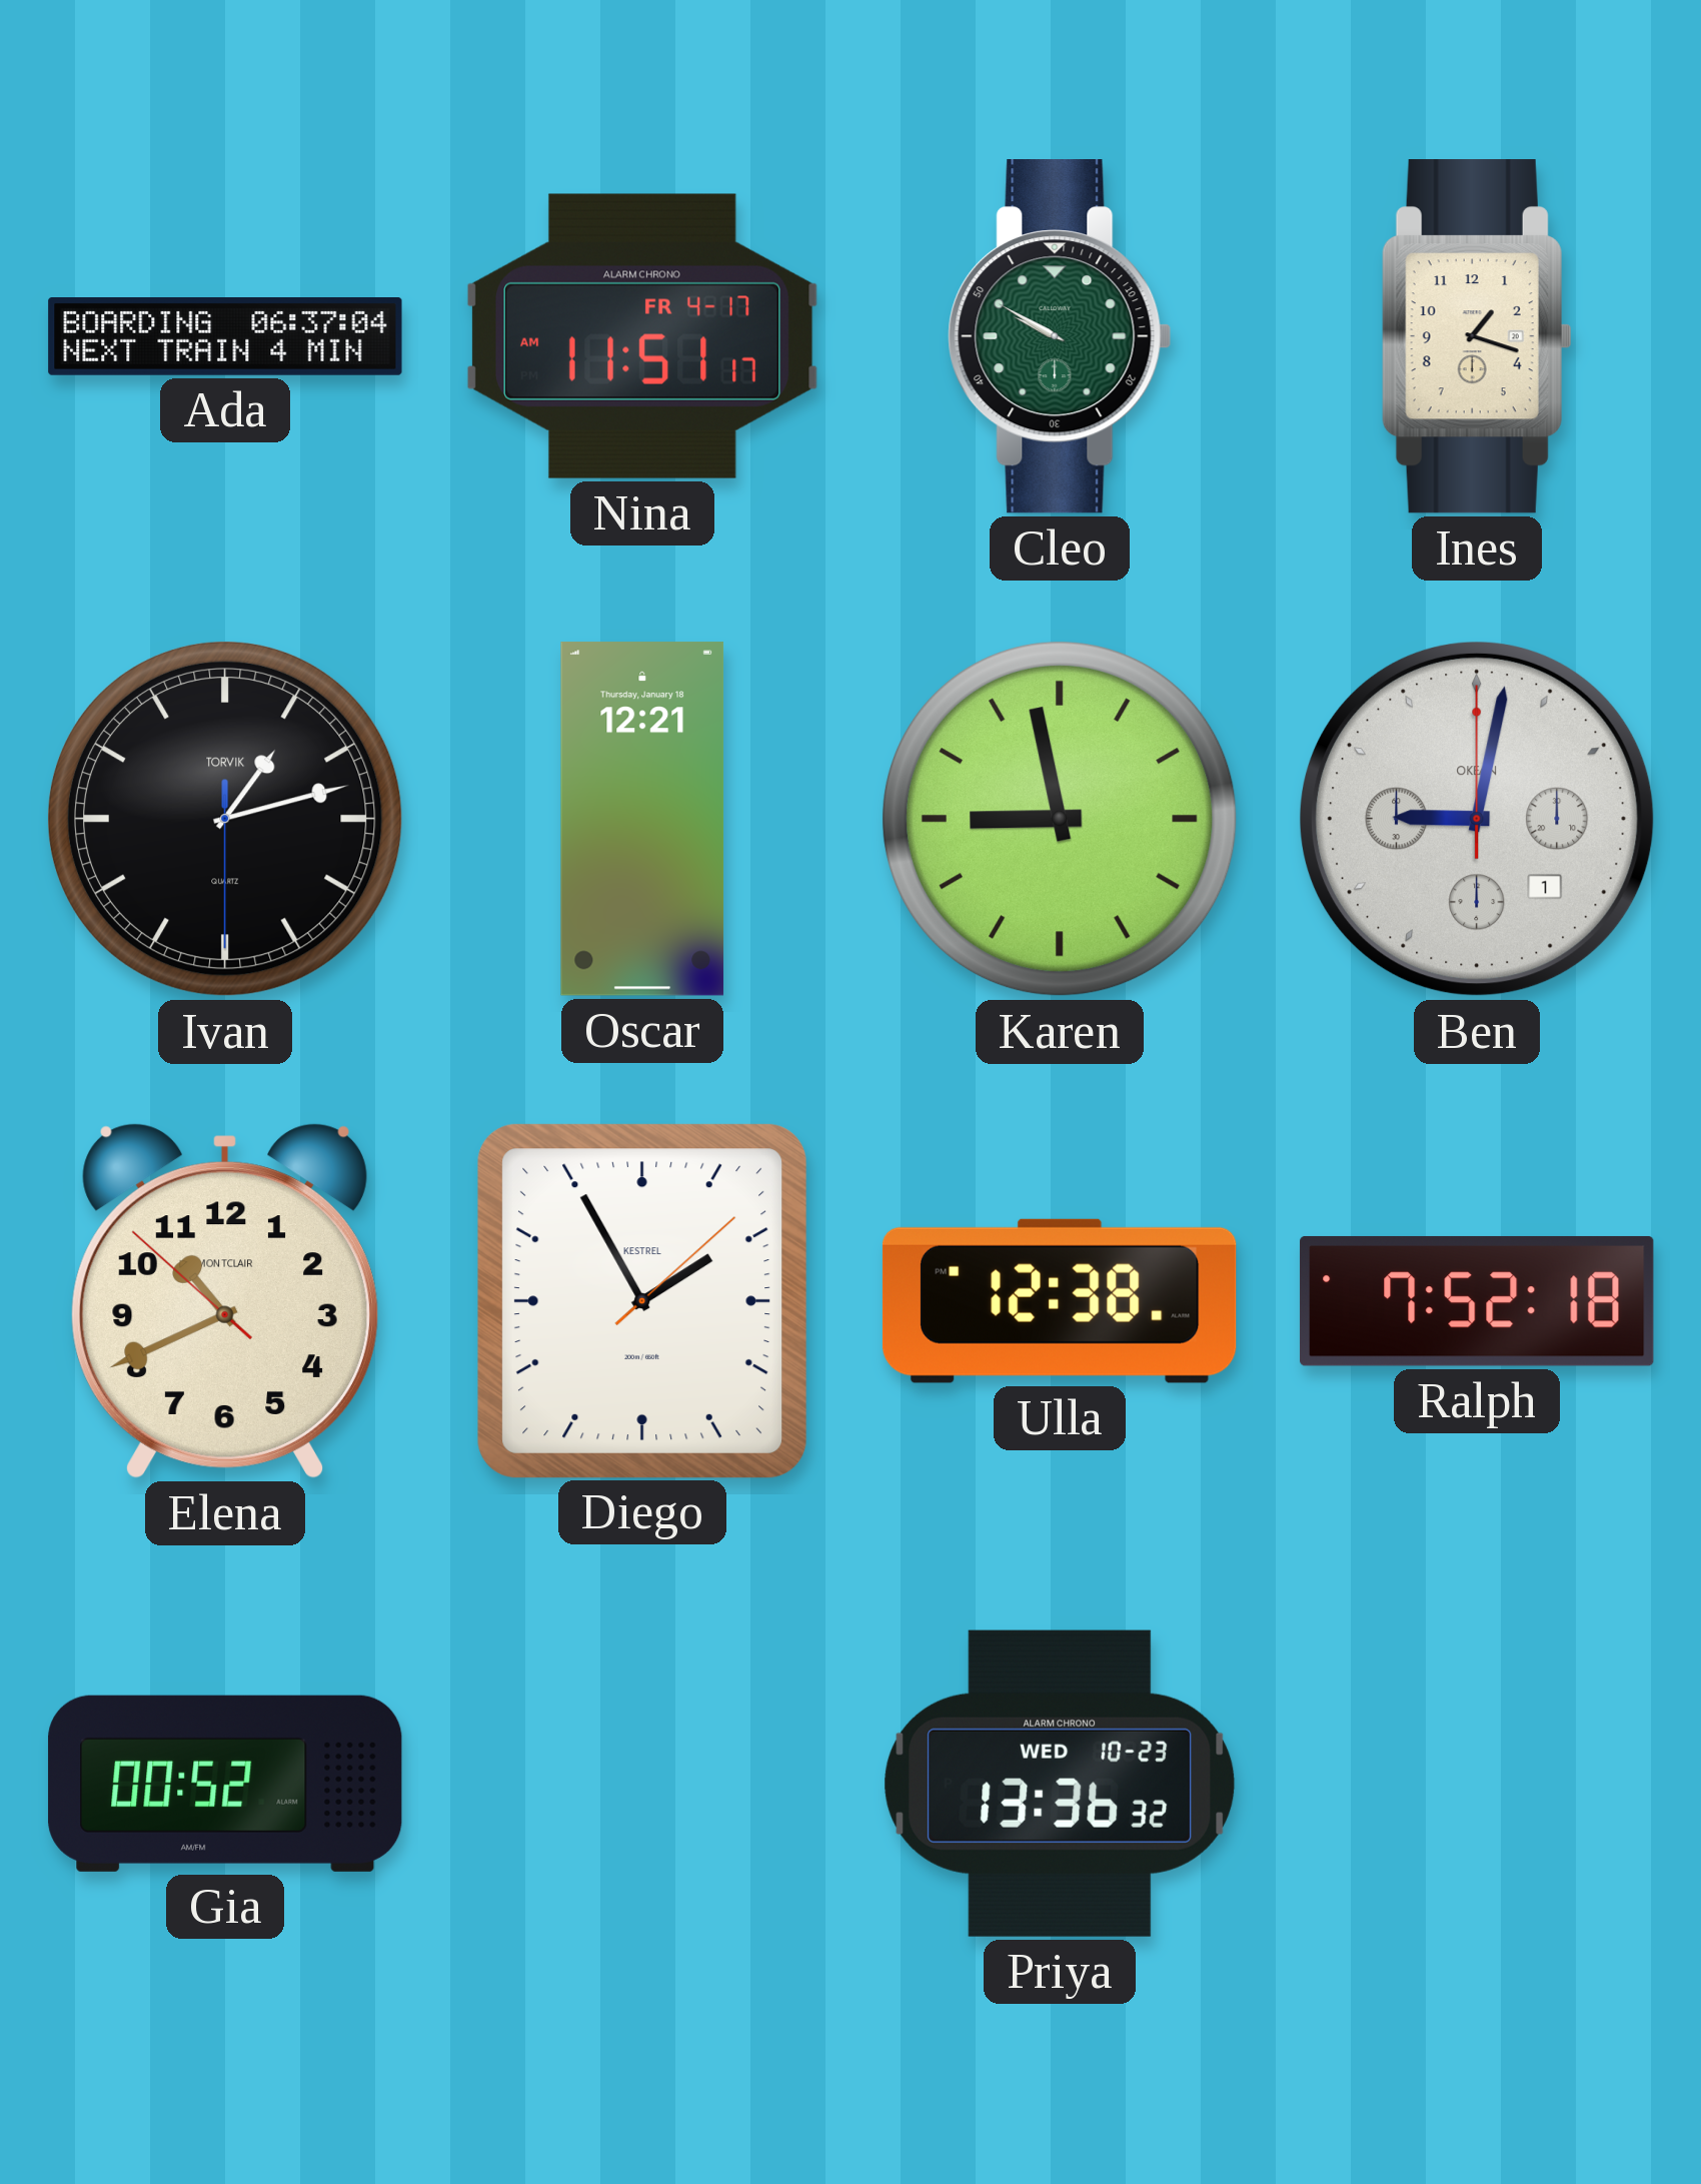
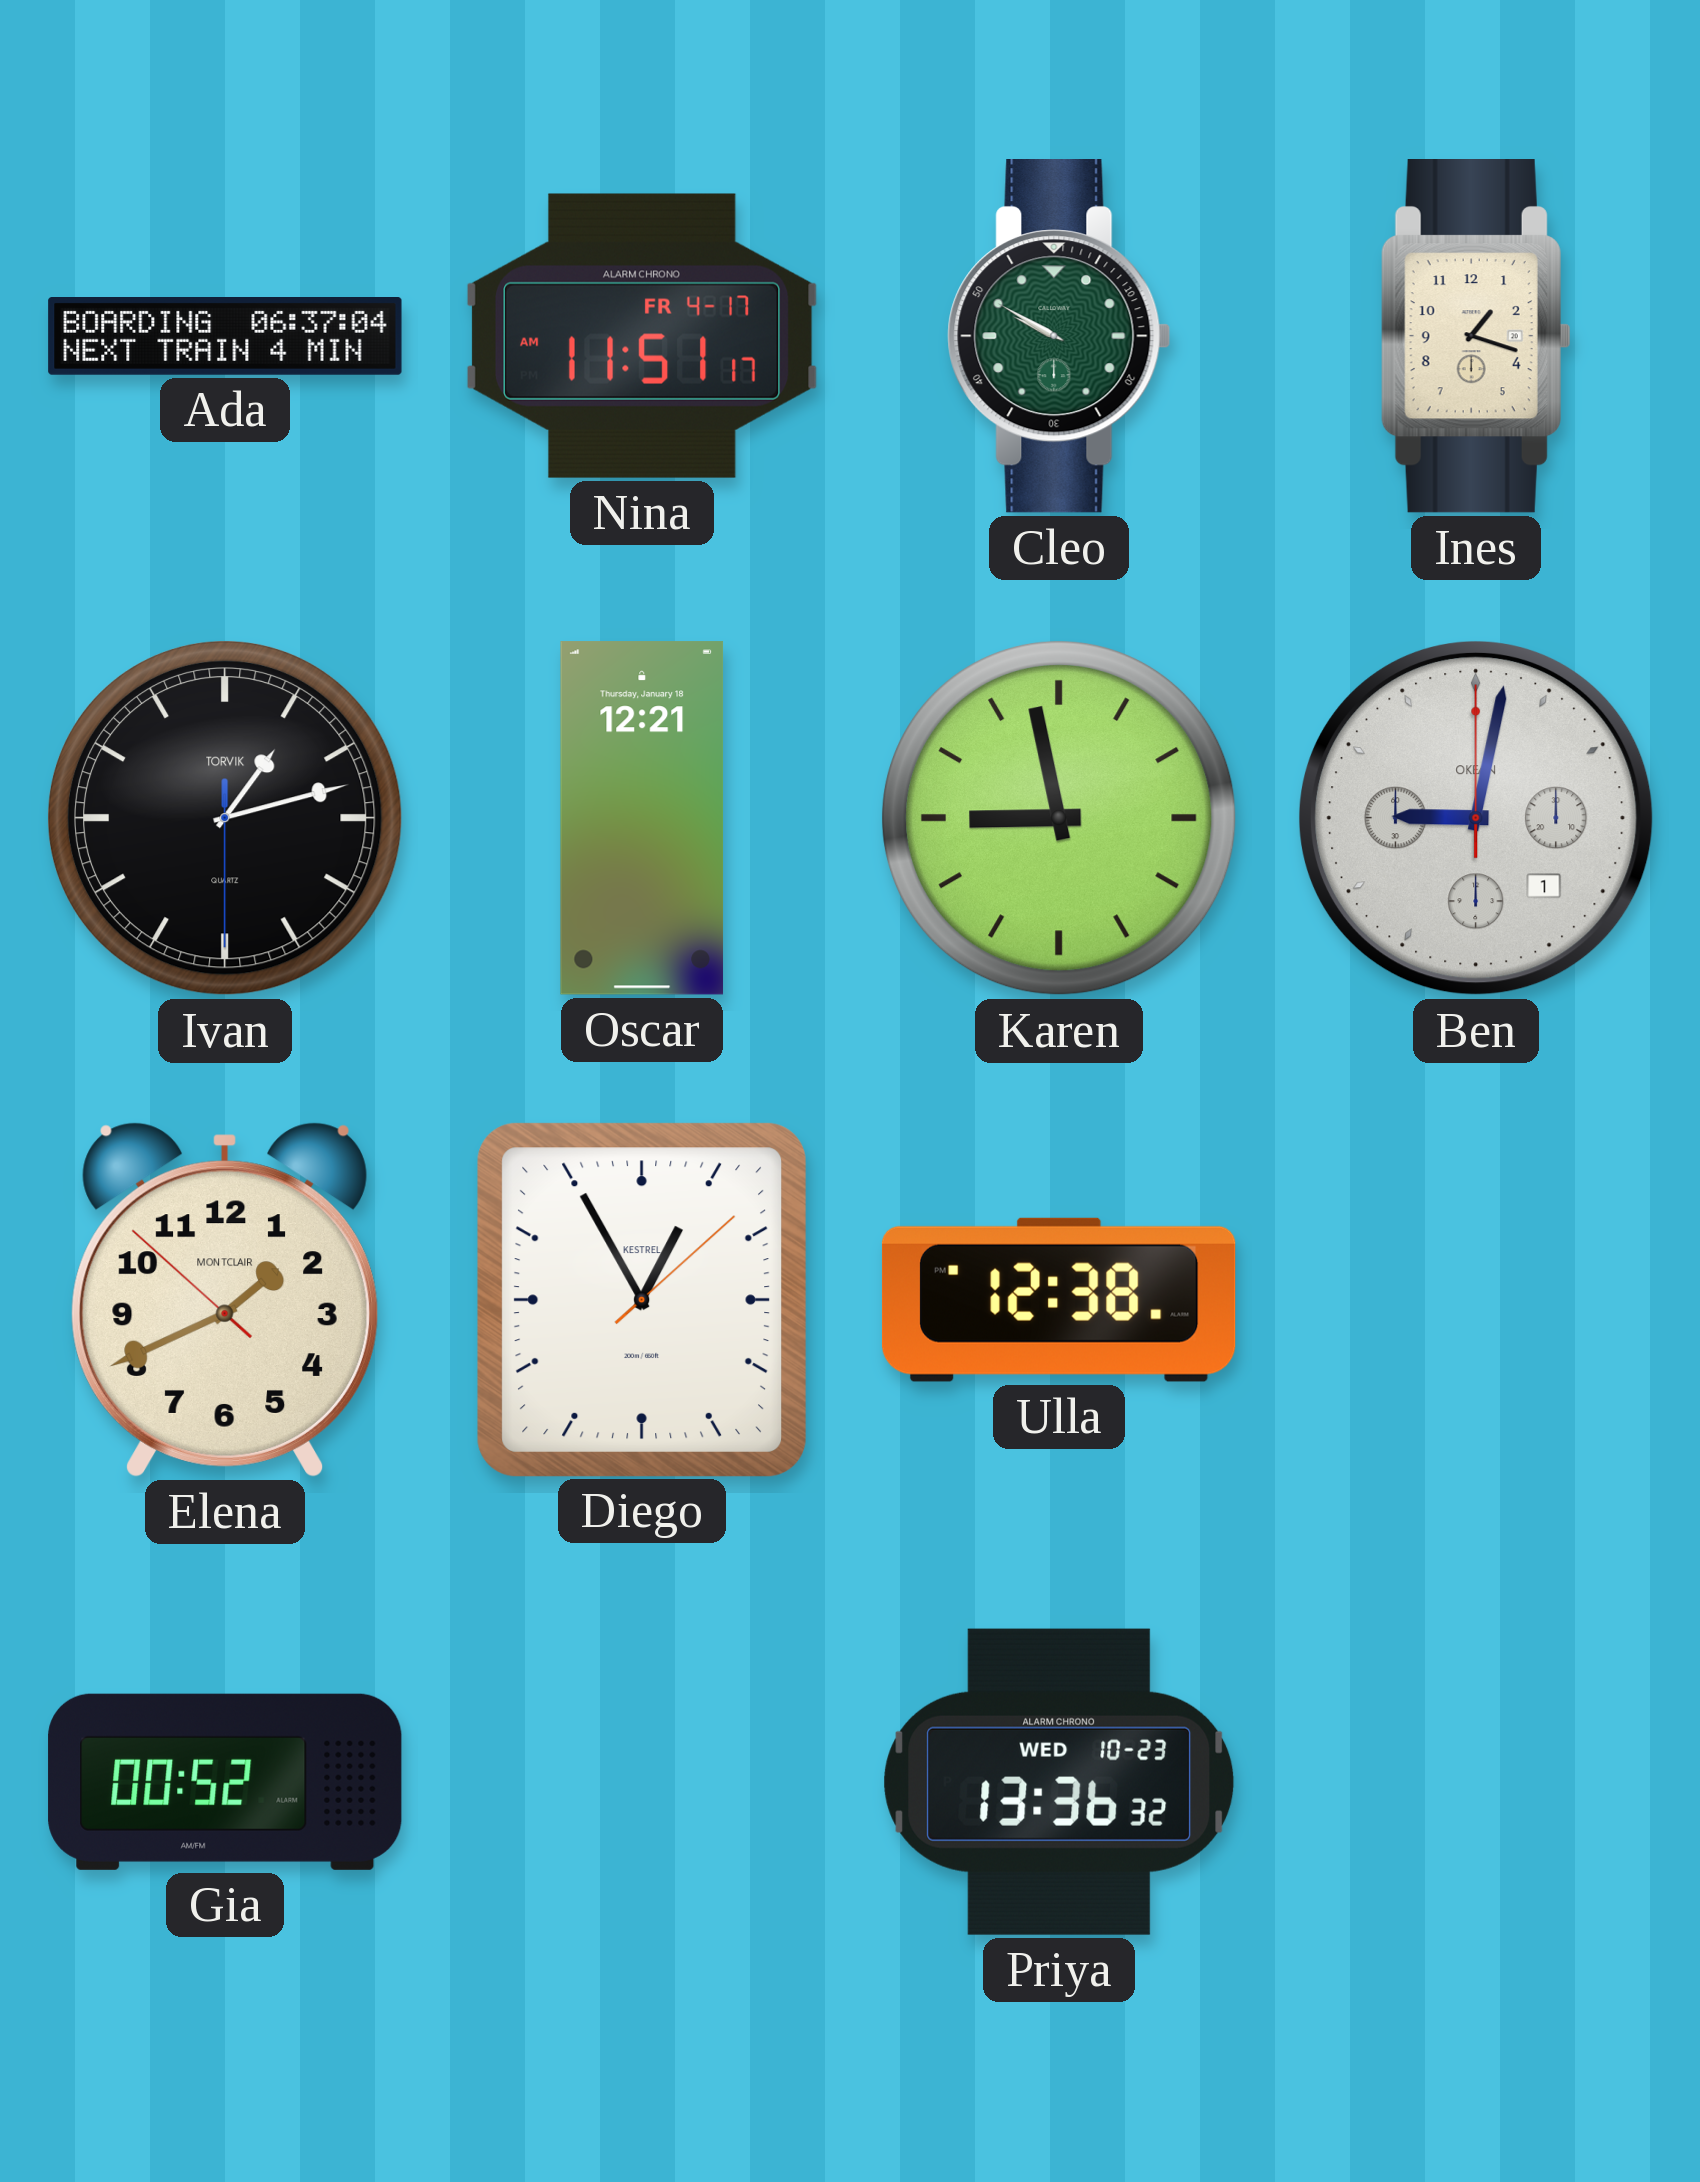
Elena: 10:40 -> 1:40
Diego: 1:55 -> 12:55
Ralph: 7:52 -> none
